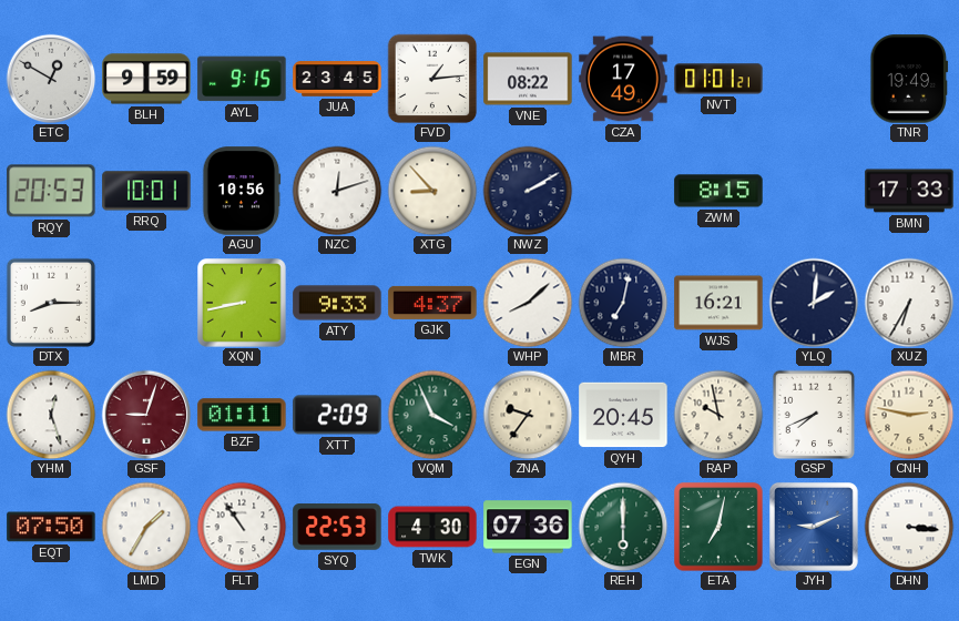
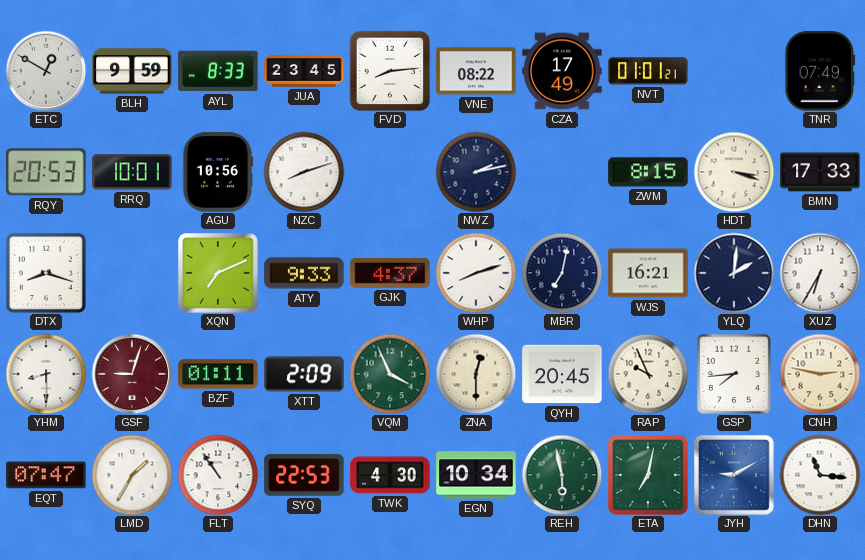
AYL: 9:15 -> 8:33
FVD: 1:14 -> 8:14
TNR: 19:49 -> 07:49
NZC: 12:12 -> 8:12
XTG: 8:53 -> none
NWZ: 2:10 -> 2:13
HDT: none -> 3:18
DTX: 8:15 -> 8:18
XQN: 8:43 -> 7:11
WHP: 8:08 -> 8:12
YHM: 12:27 -> 8:30
ZNA: 9:36 -> 12:30
RAP: 9:58 -> 9:56
GSP: 7:41 -> 7:44
EQT: 07:50 -> 07:47
EGN: 07:36 -> 10:34
REH: 6:00 -> 5:58
JYH: 9:11 -> 9:10
DHN: 3:16 -> 11:16
